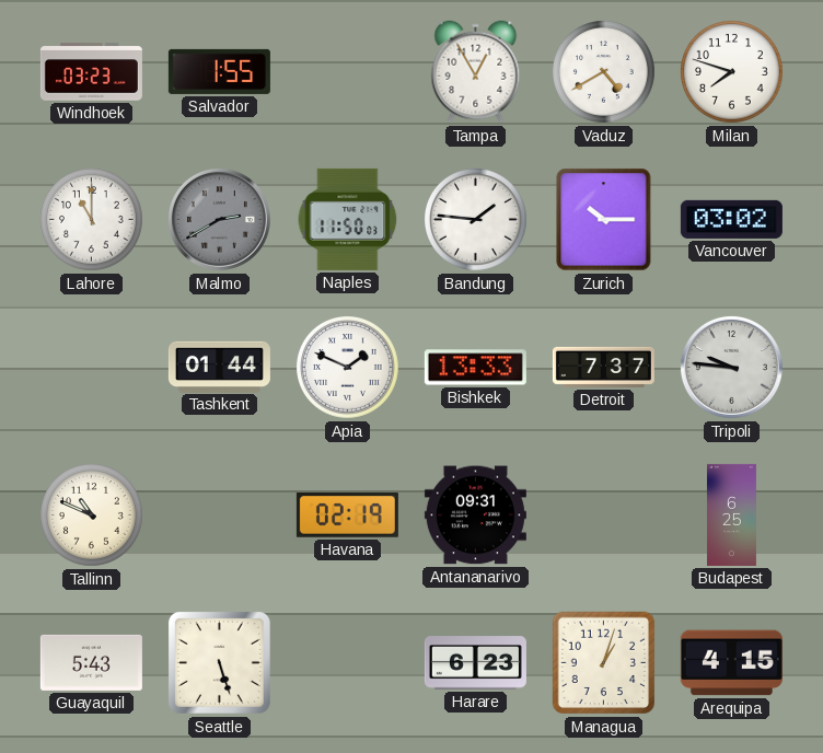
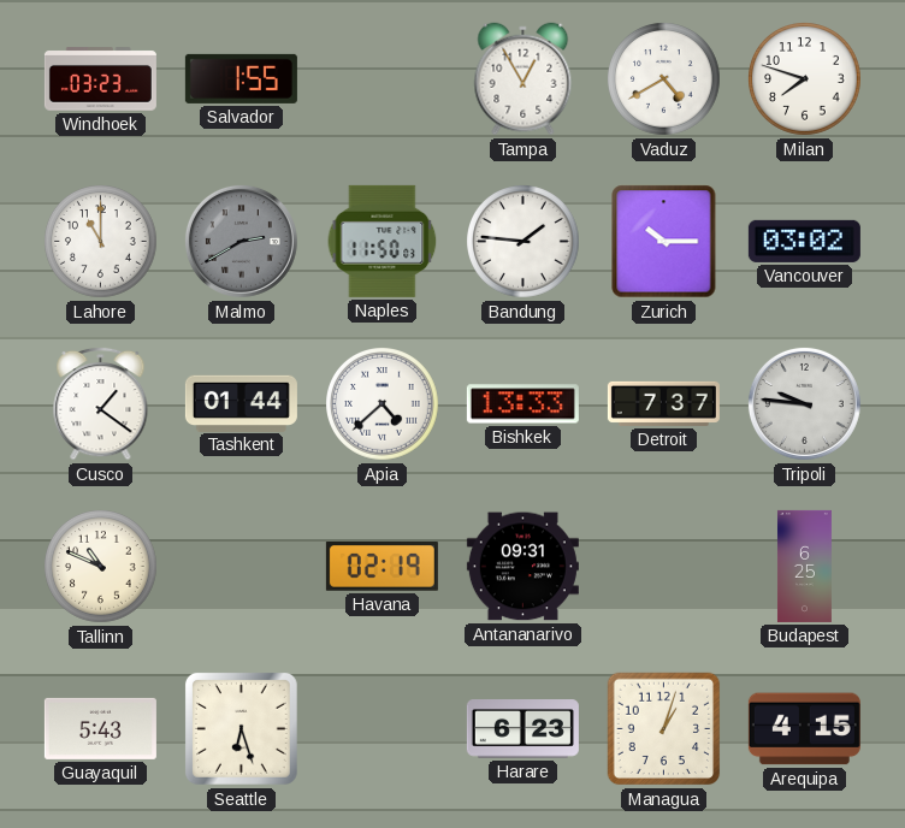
Cusco: none -> 1:21
Apia: 1:49 -> 4:38
Seattle: 5:27 -> 6:27
